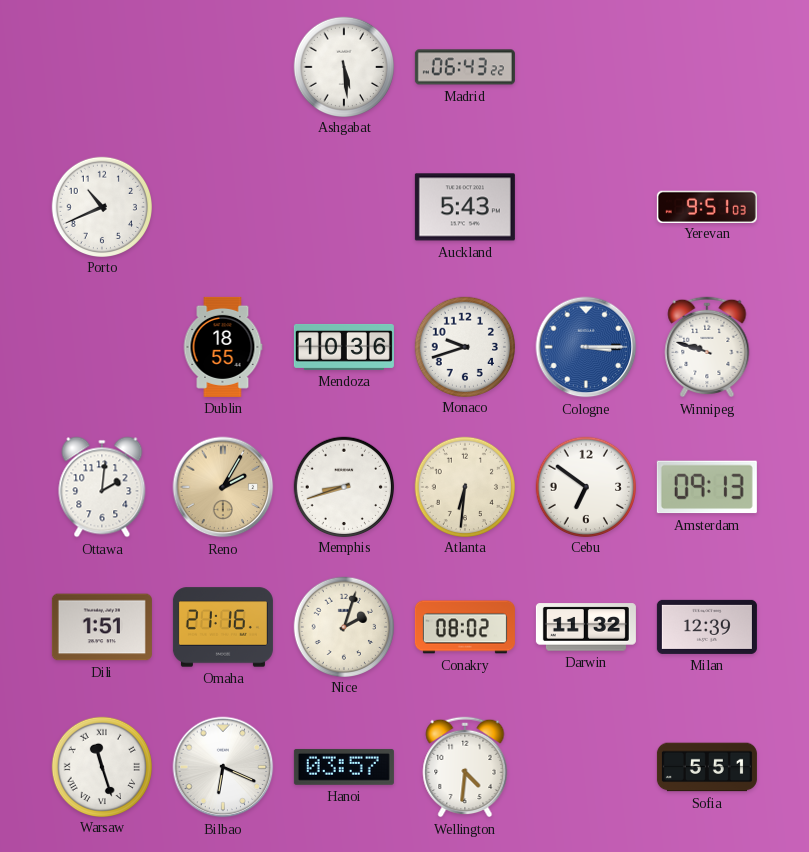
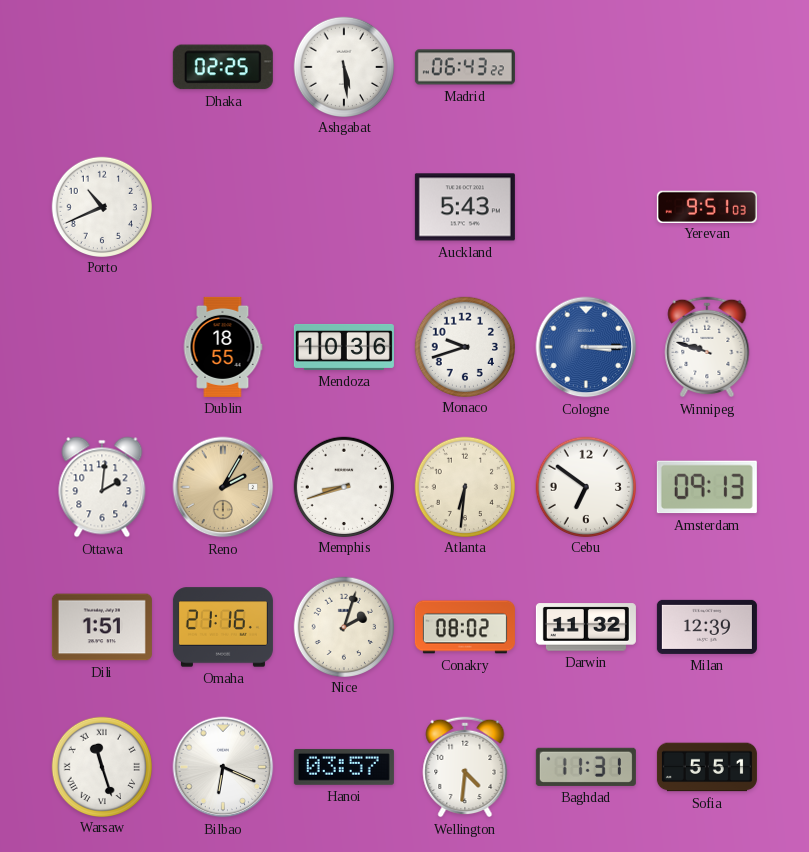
Dhaka: none -> 02:25
Baghdad: none -> 11:31
